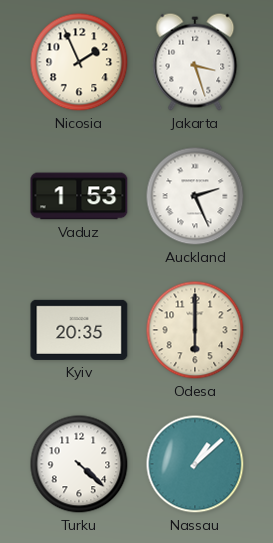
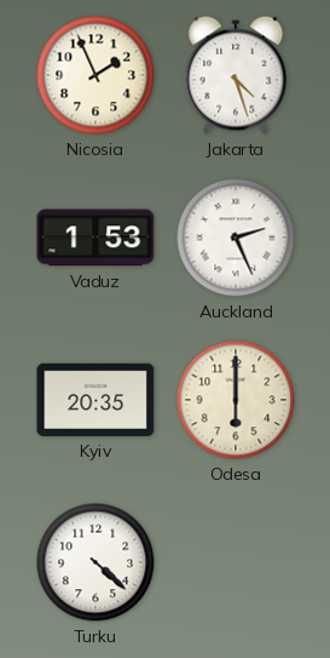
Jakarta: 3:27 -> 4:27
Nassau: 1:08 -> none
